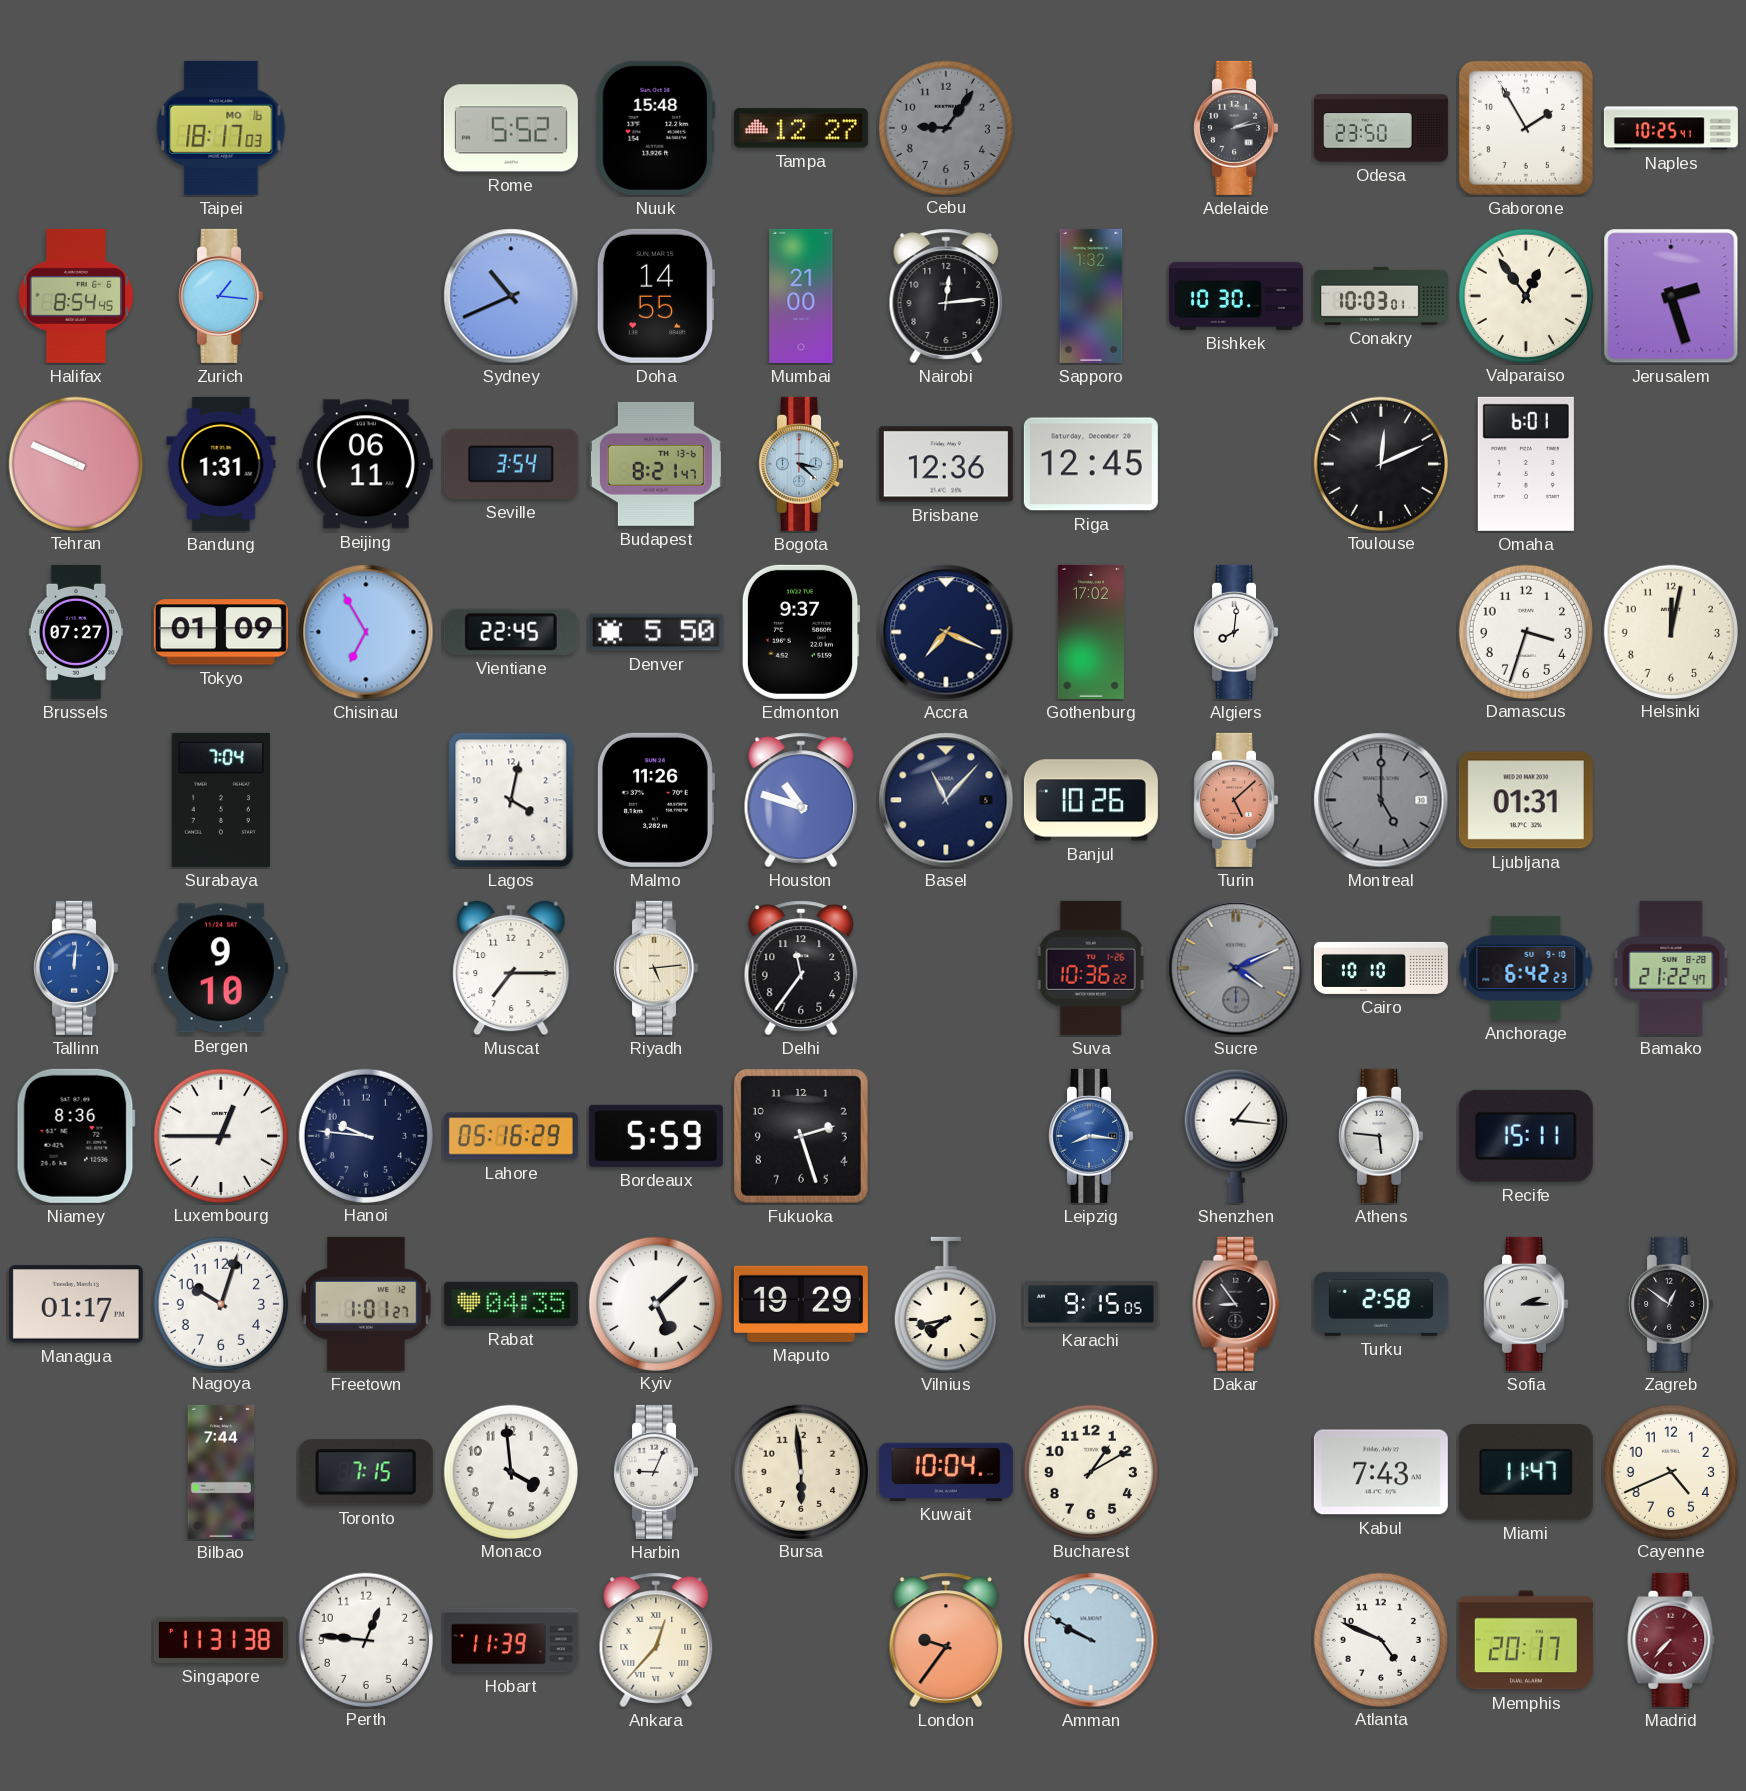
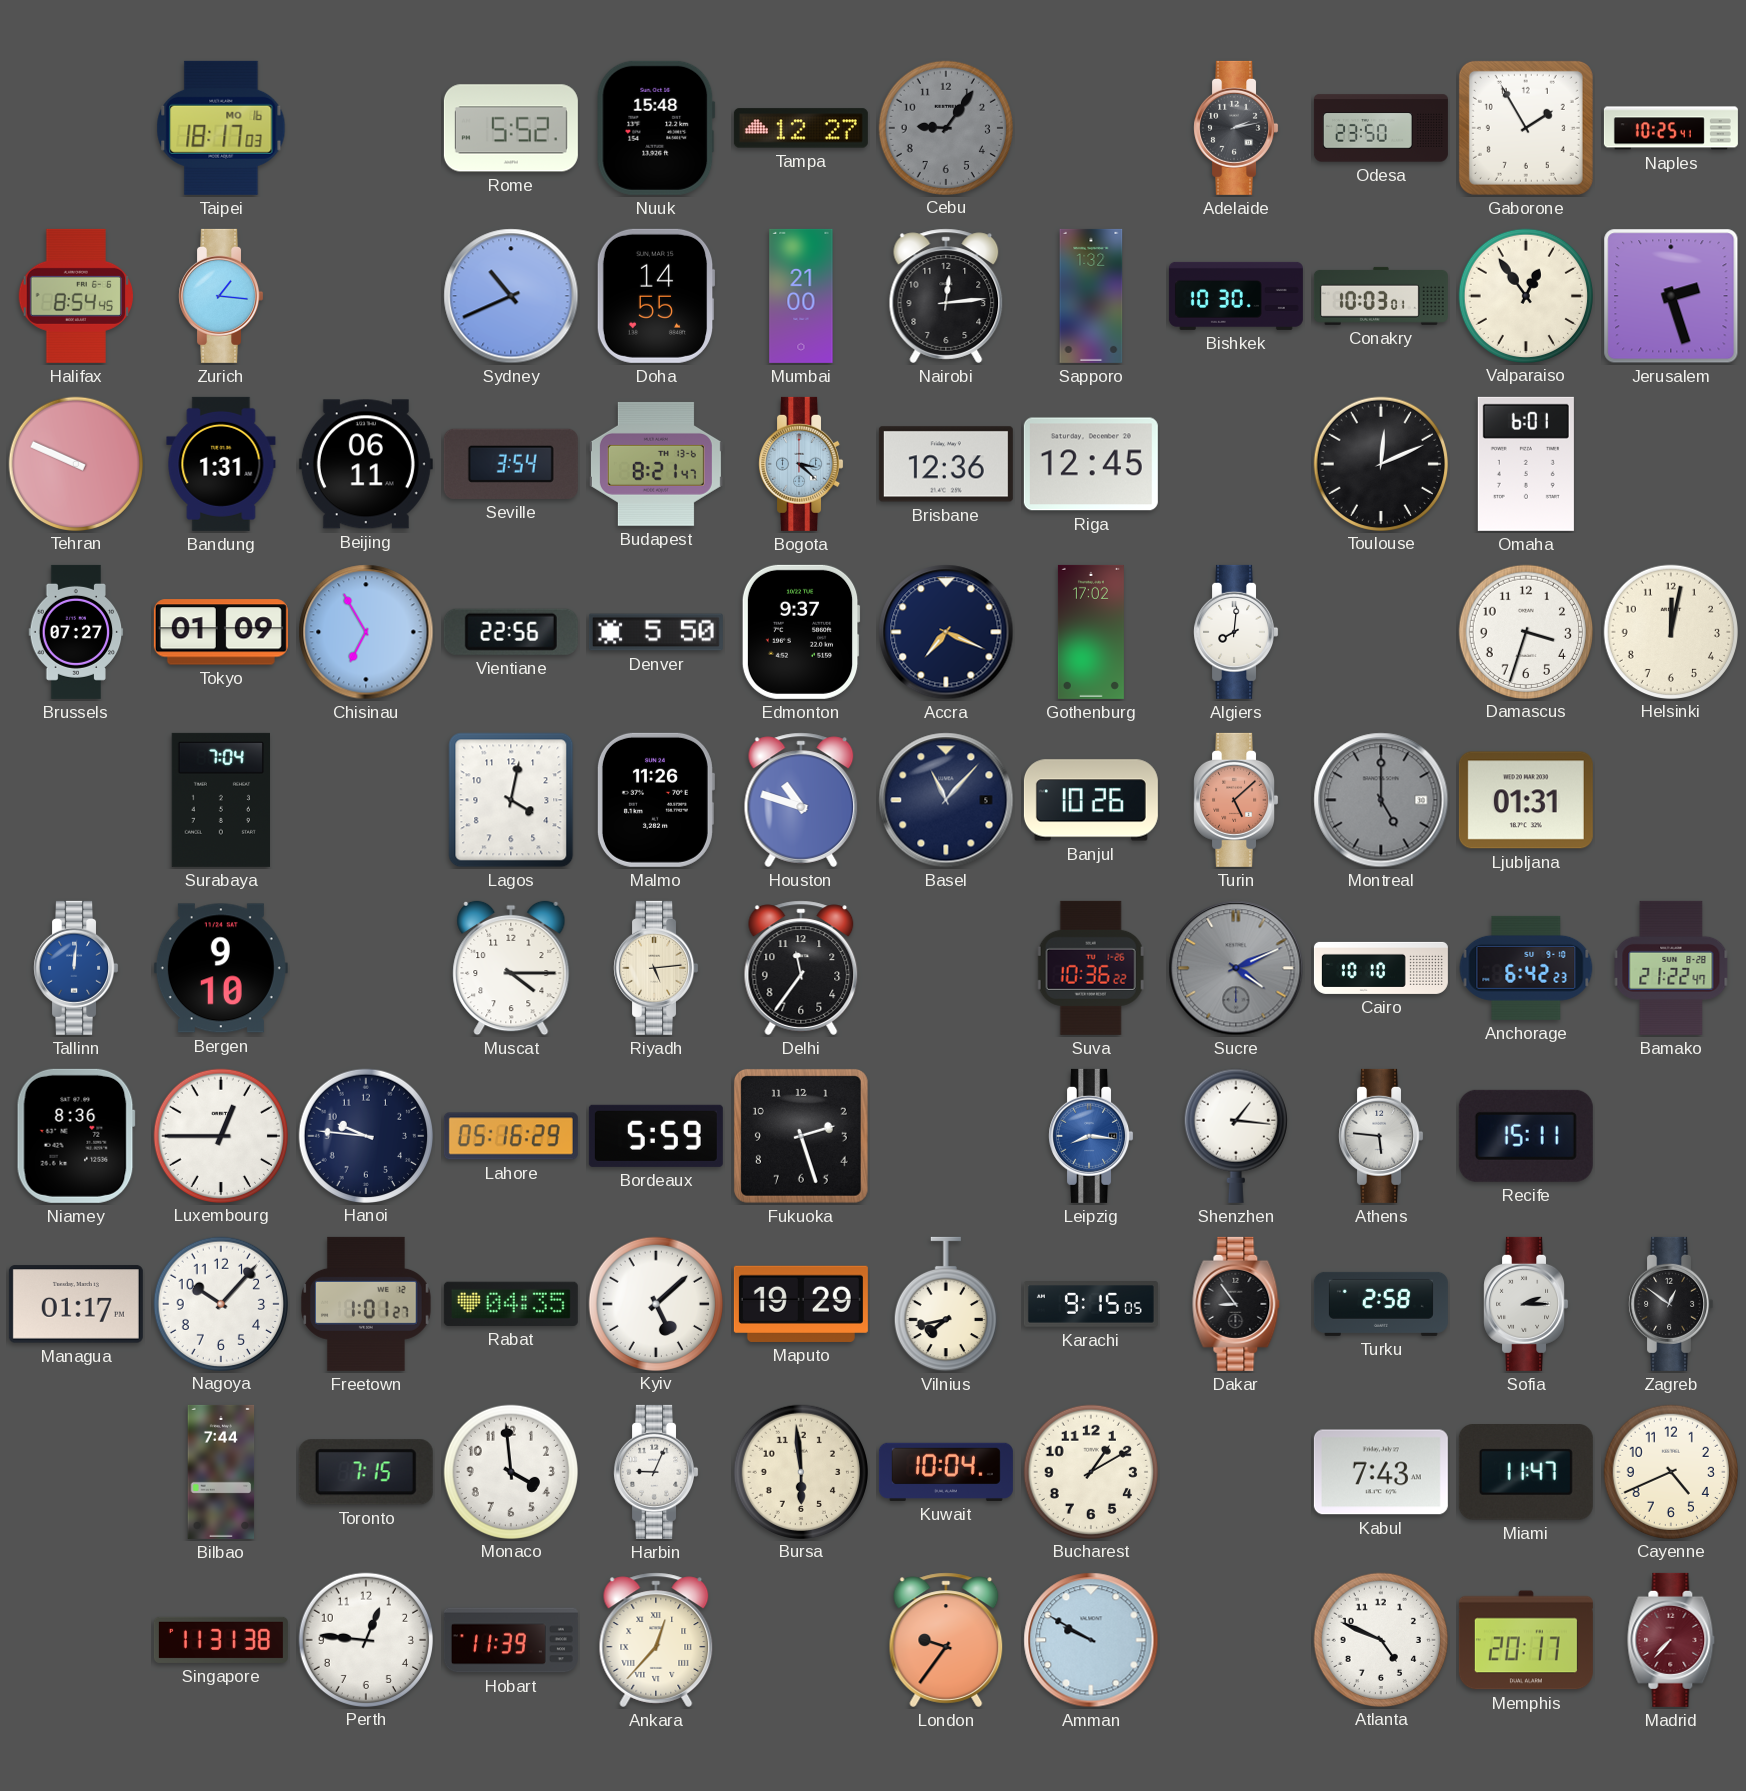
Vientiane: 22:45 -> 22:56
Muscat: 7:15 -> 4:15
Nagoya: 10:03 -> 10:07
